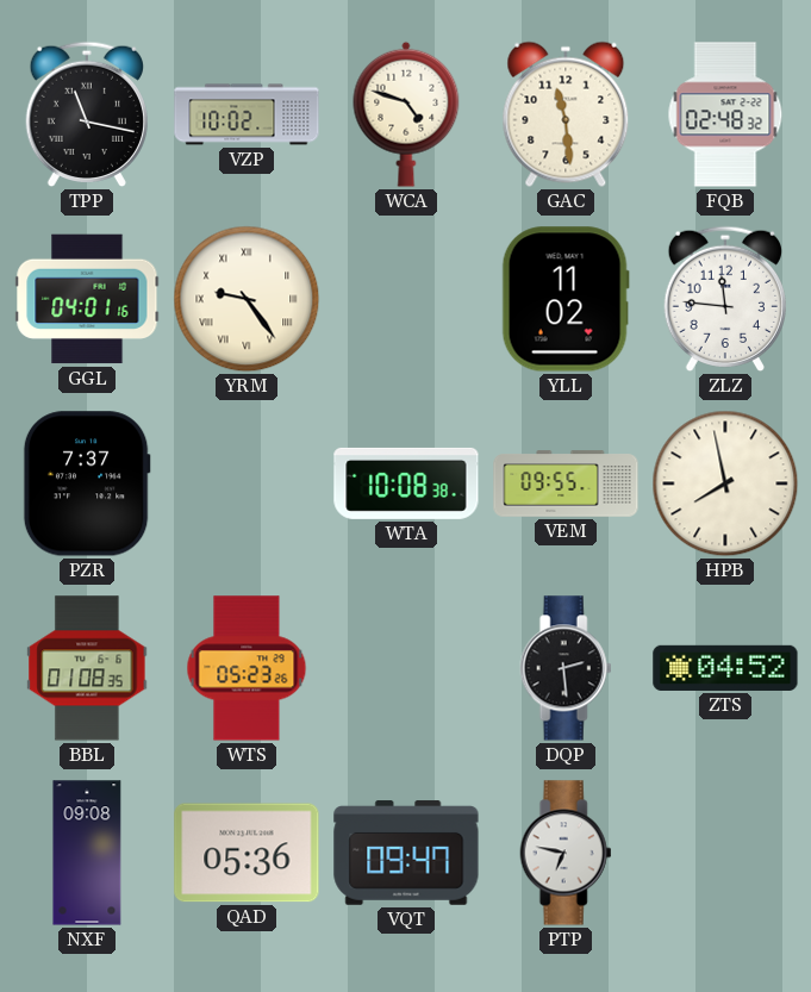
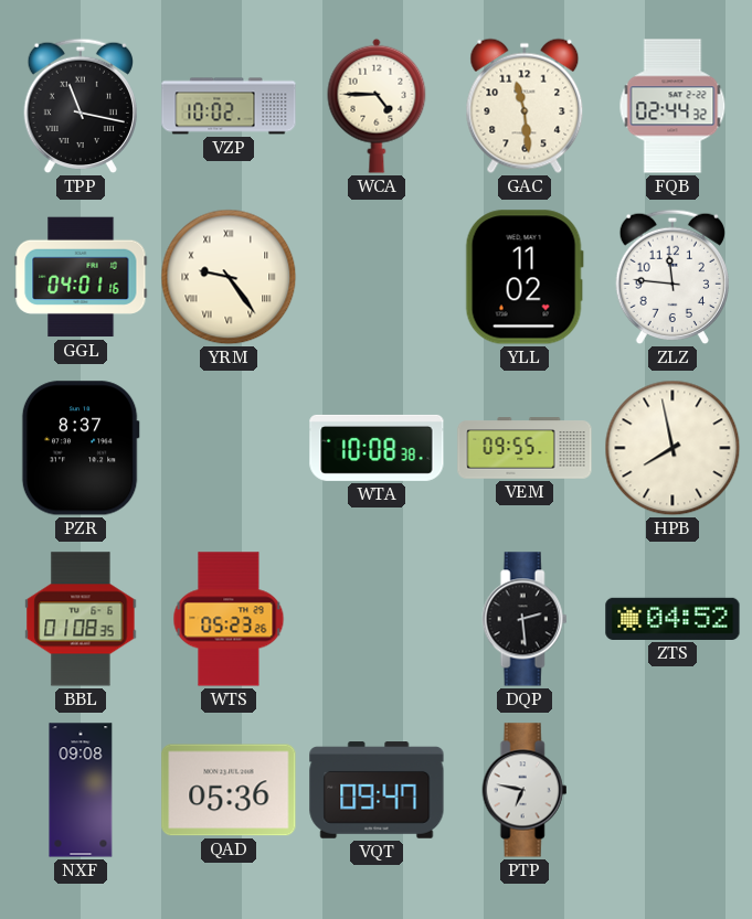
WCA: 4:48 -> 4:45
FQB: 02:48 -> 02:44
PZR: 7:37 -> 8:37
